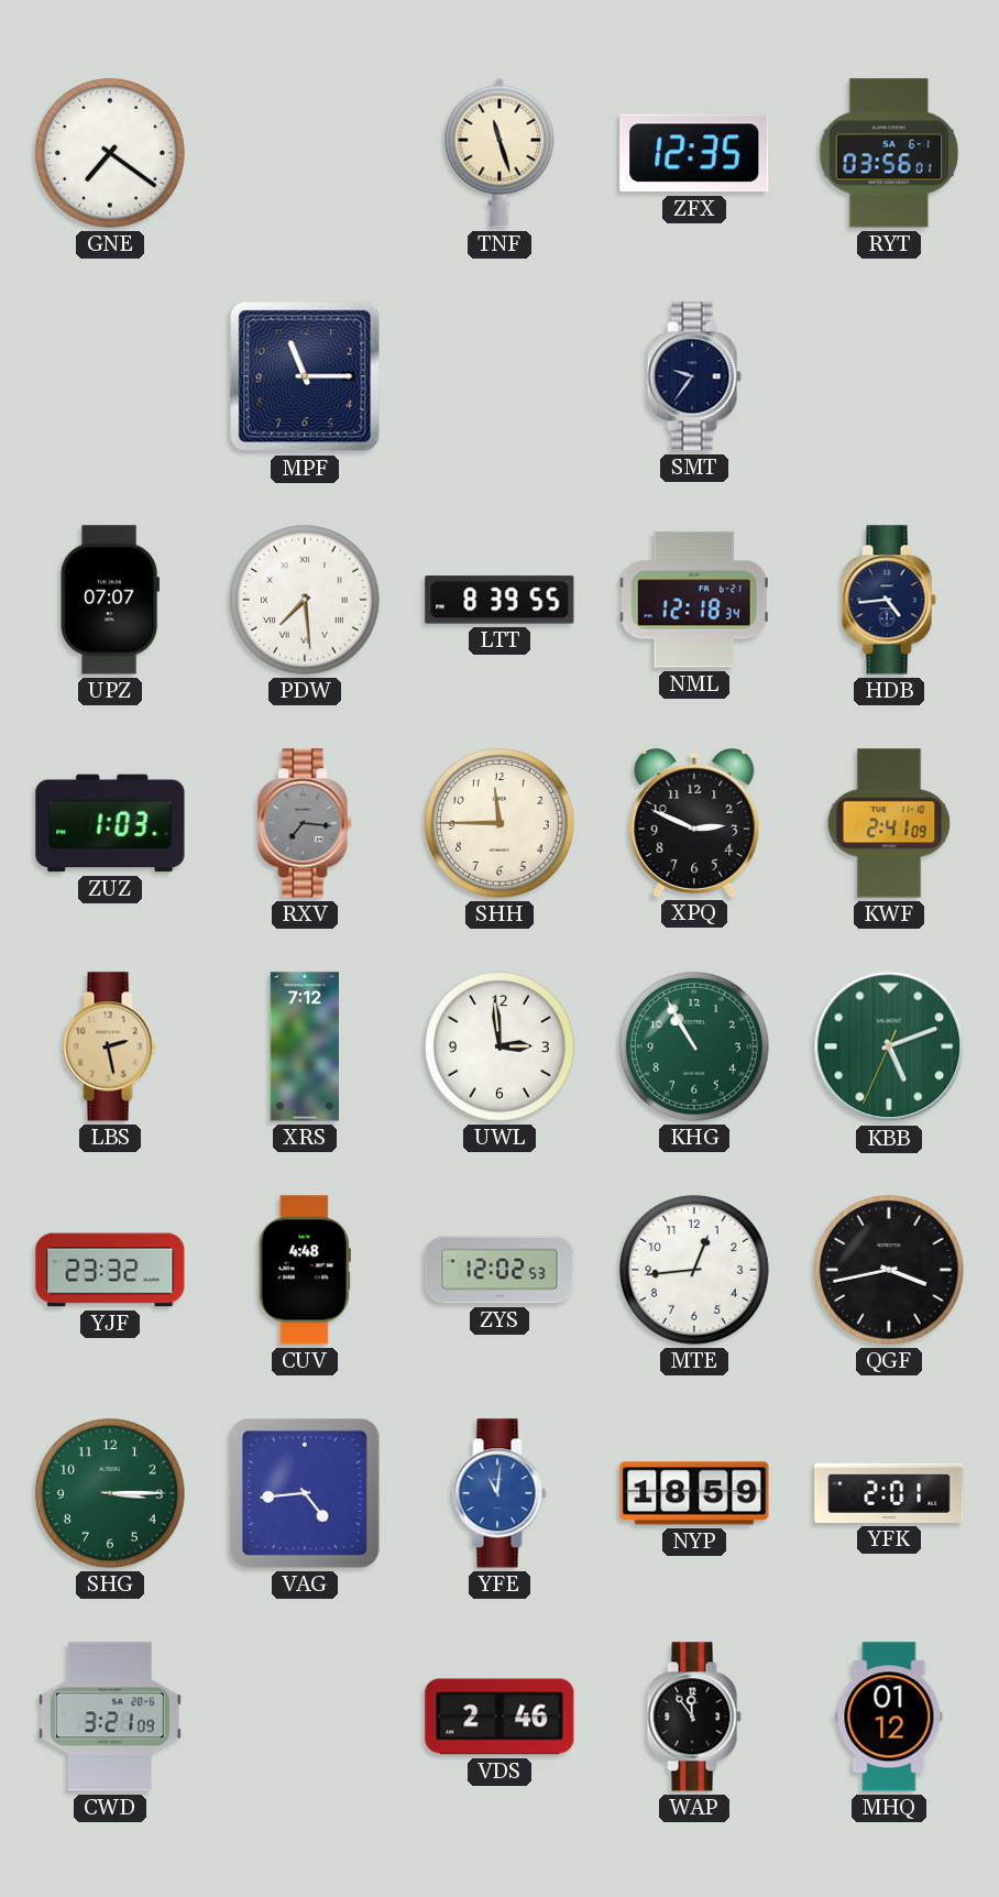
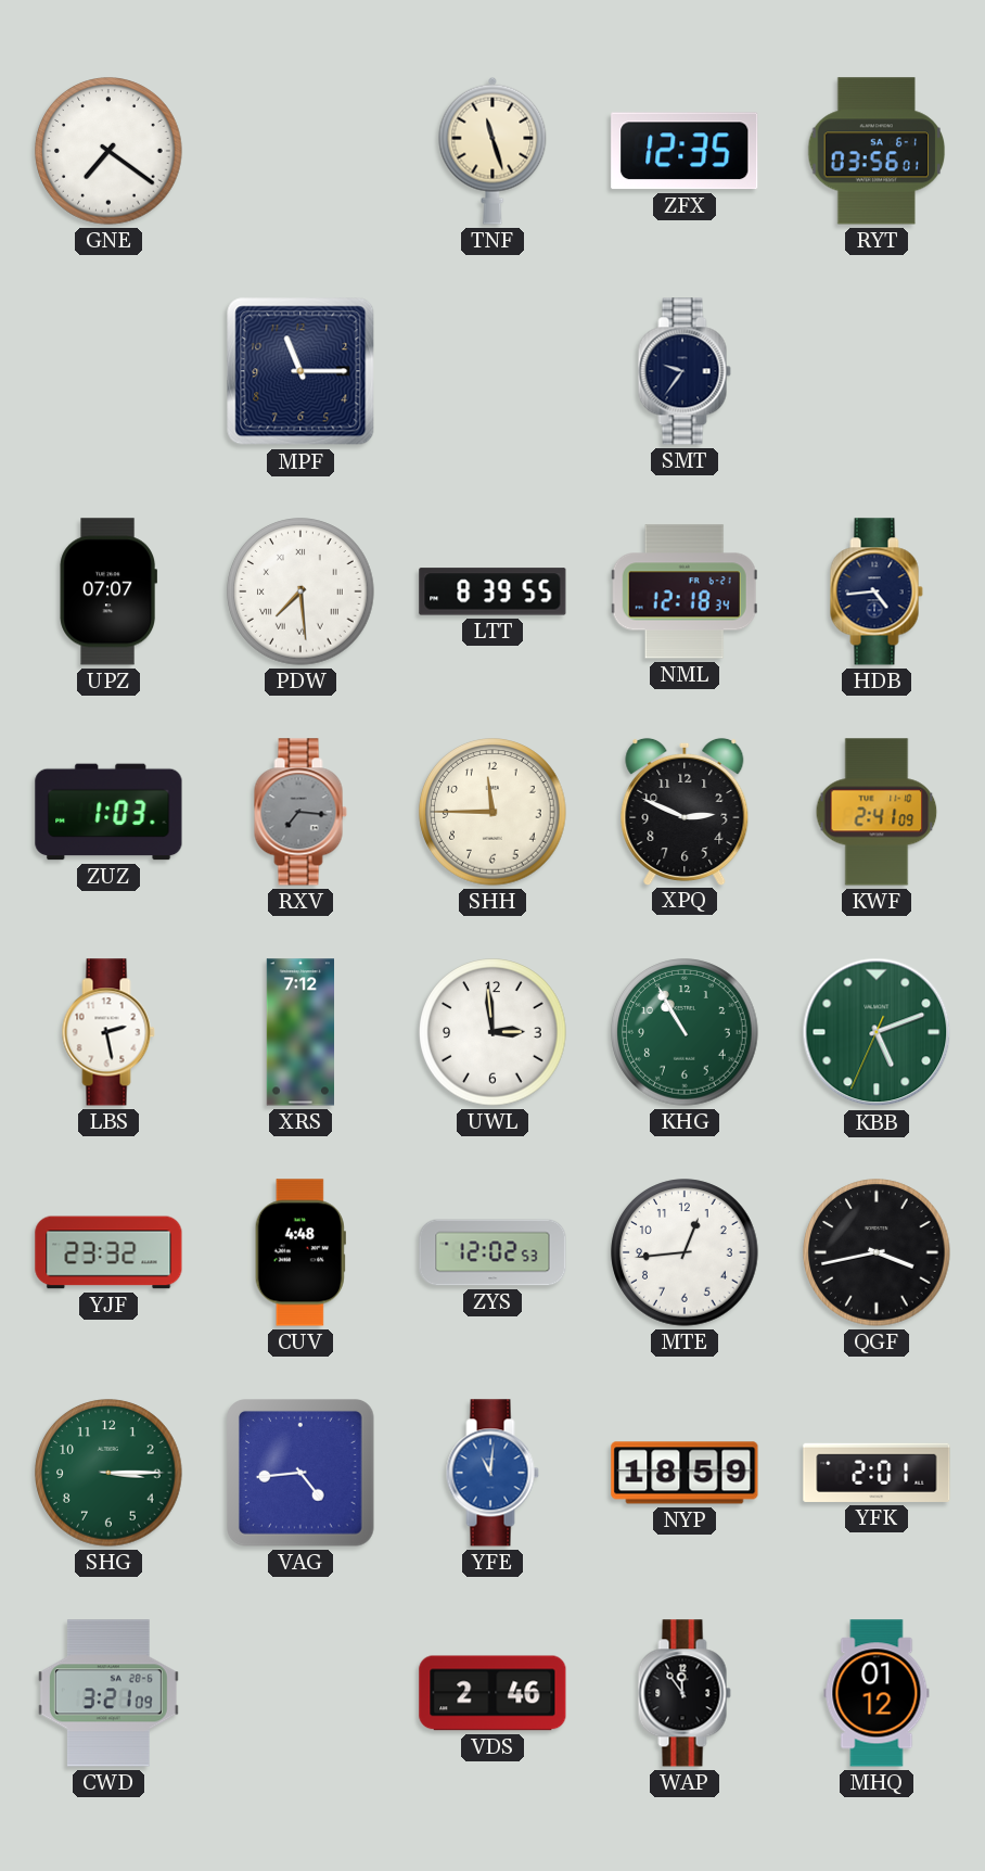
LBS dial: champagne -> white
